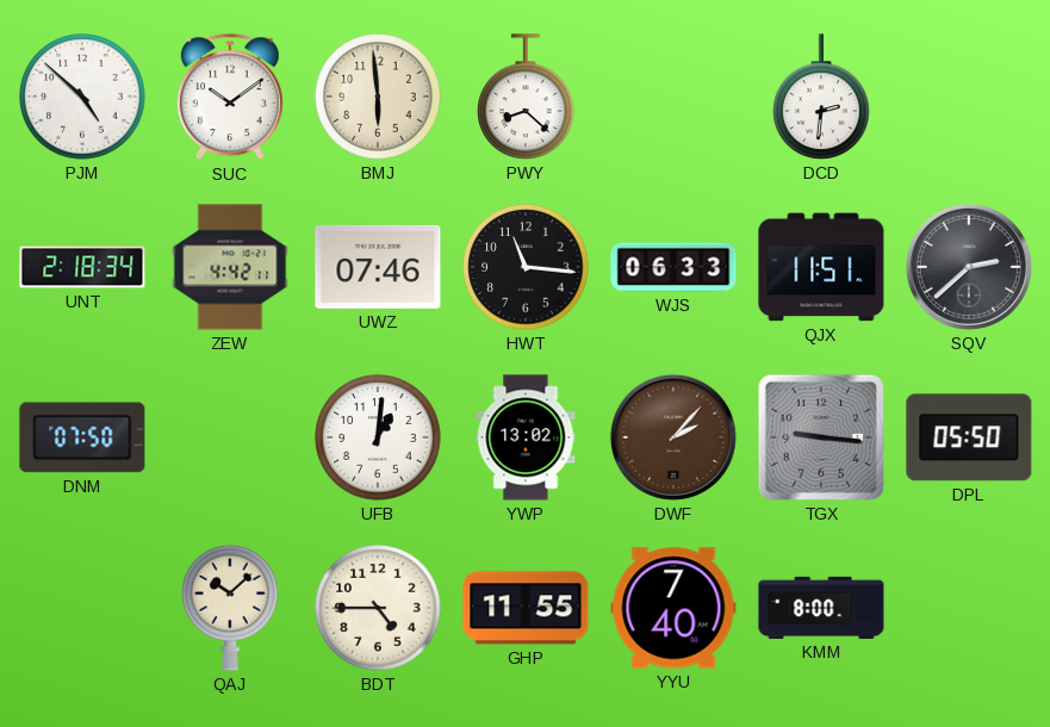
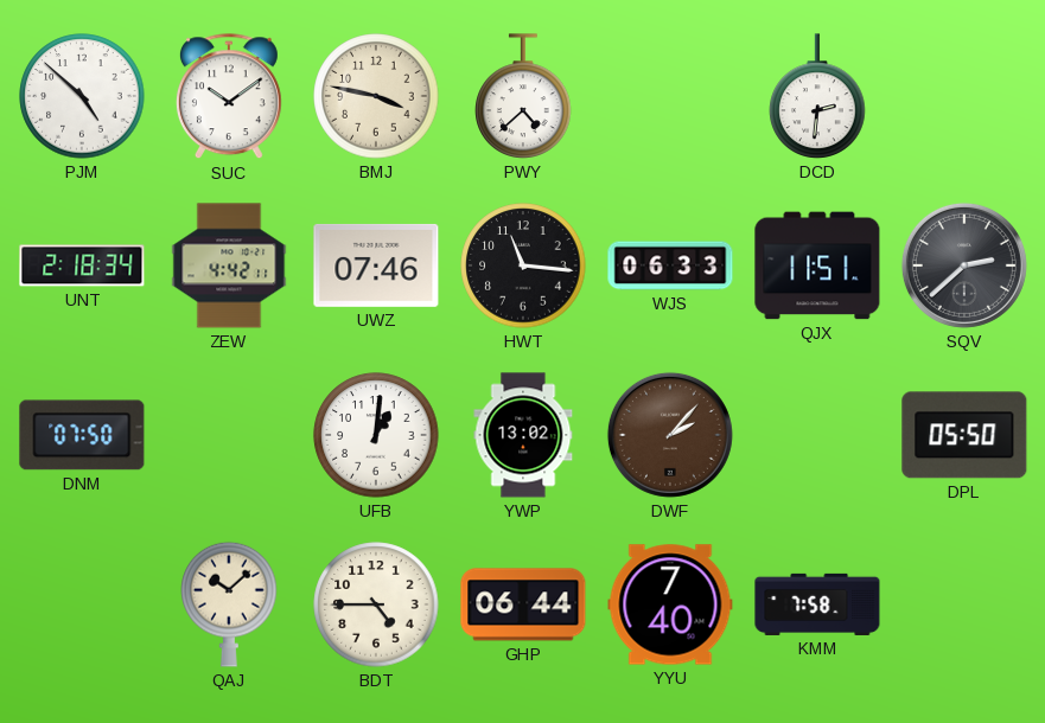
BMJ: 5:59 -> 3:47
PWY: 8:22 -> 4:38
TGX: 9:16 -> none
GHP: 11:55 -> 06:44
KMM: 8:00 -> 7:58
